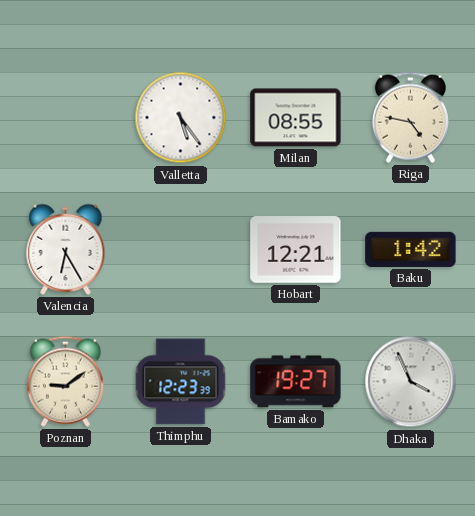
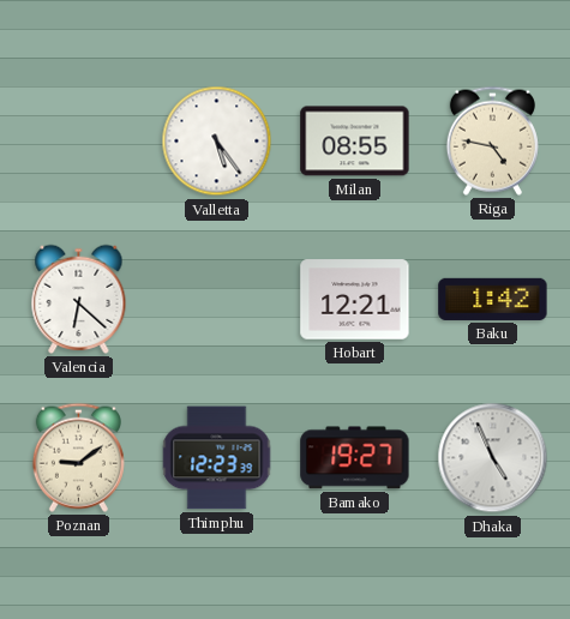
Valencia: 6:25 -> 6:22
Dhaka: 3:56 -> 4:56
